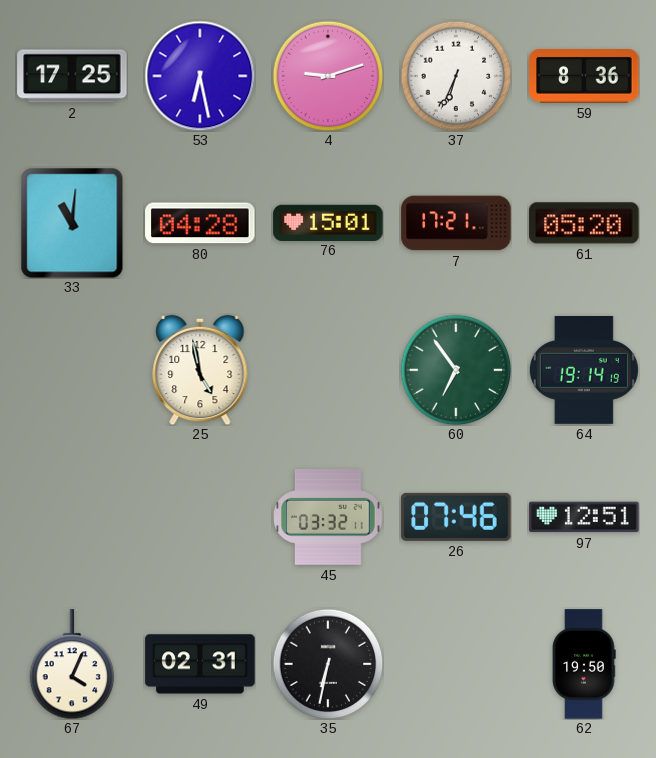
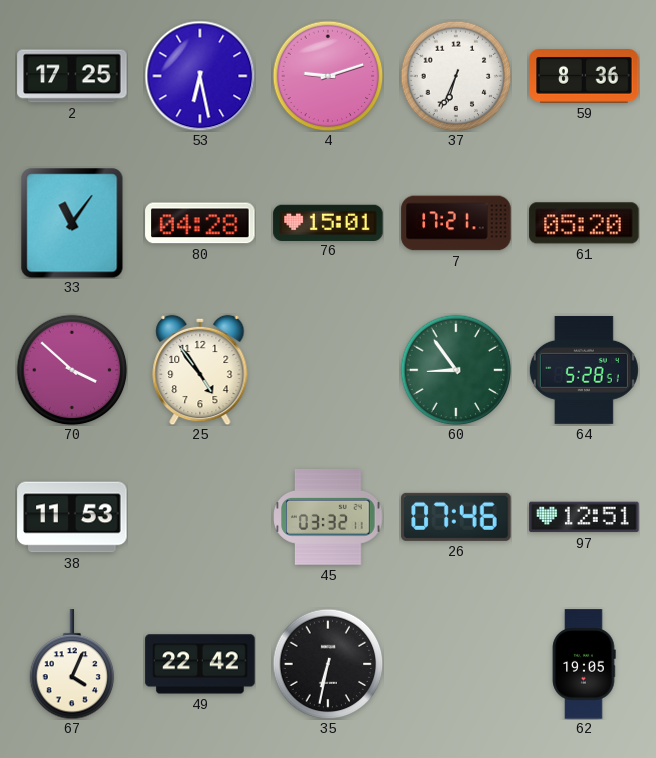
33: 11:01 -> 11:06
70: none -> 3:52
25: 4:58 -> 4:54
60: 6:54 -> 8:54
64: 19:14 -> 5:28
38: none -> 11:53
49: 02:31 -> 22:42
62: 19:50 -> 19:05
